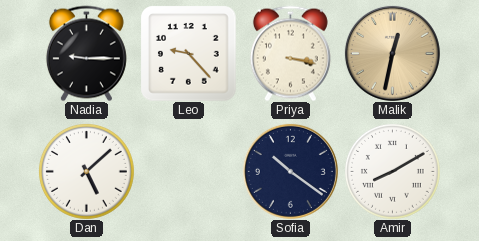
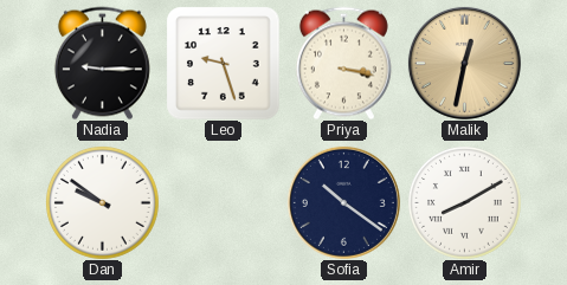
Leo: 9:23 -> 9:27
Dan: 5:08 -> 9:51
